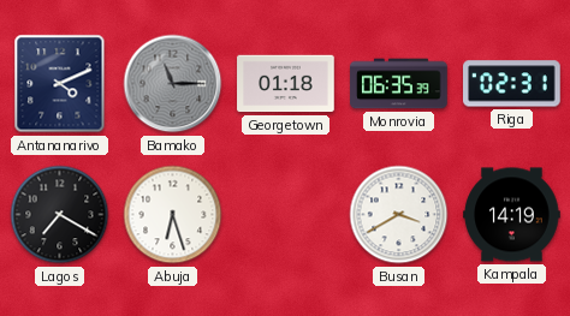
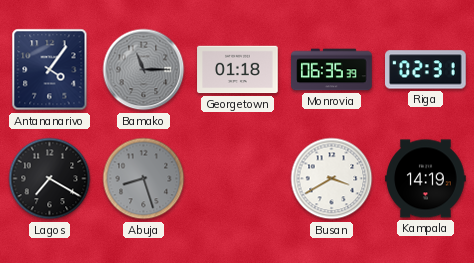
Antananarivo: 4:11 -> 4:06
Abuja: 6:27 -> 8:27
Abuja dial: white -> grey
